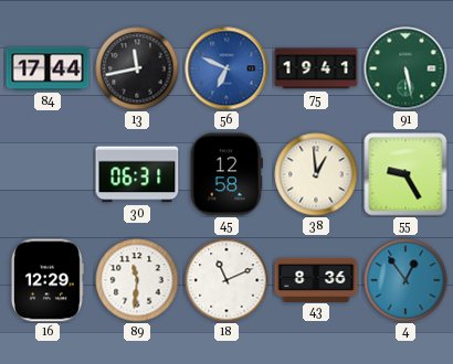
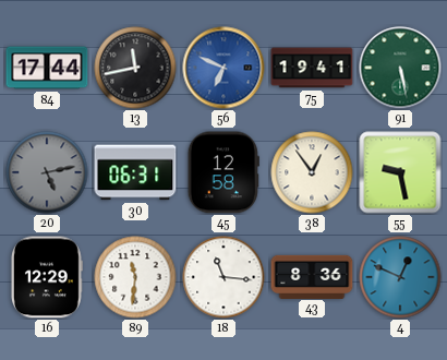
20: none -> 5:13
38: 12:59 -> 12:54
55: 9:25 -> 9:28
18: 11:11 -> 11:16
4: 12:54 -> 12:49
